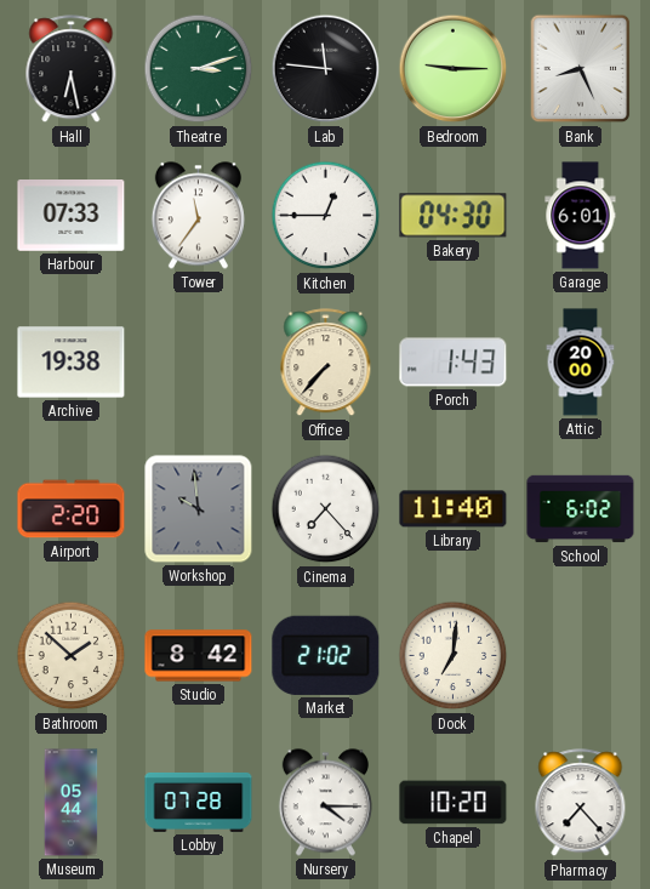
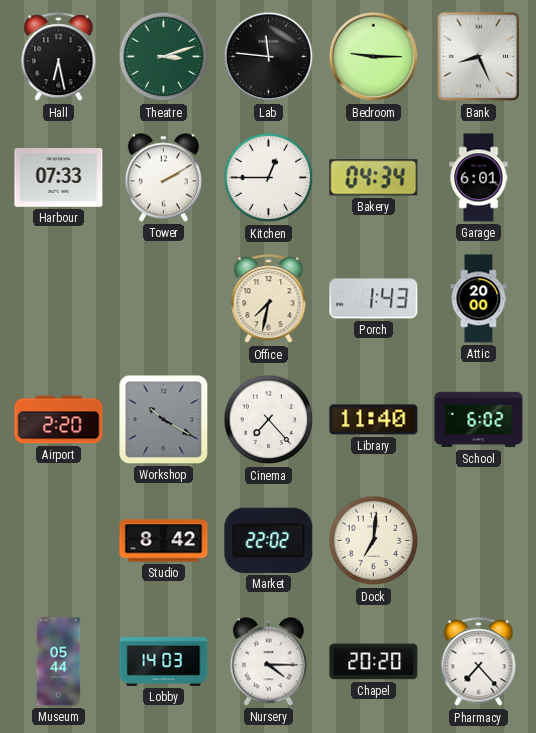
Tower: 11:36 -> 2:10
Bakery: 04:30 -> 04:34
Archive: 19:38 -> none
Office: 7:37 -> 7:32
Workshop: 9:59 -> 10:20
Bathroom: 1:52 -> none
Market: 21:02 -> 22:02
Lobby: 07:28 -> 14:03
Chapel: 10:20 -> 20:20
